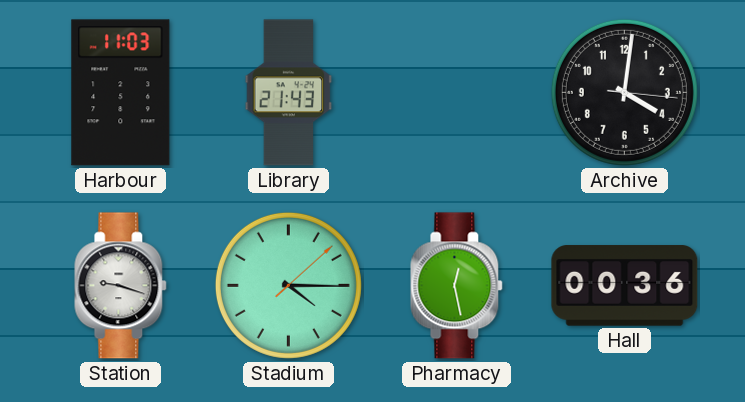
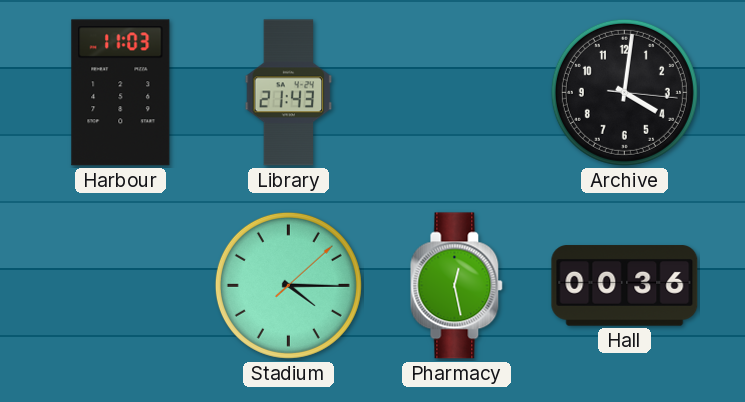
Station: 9:18 -> none
